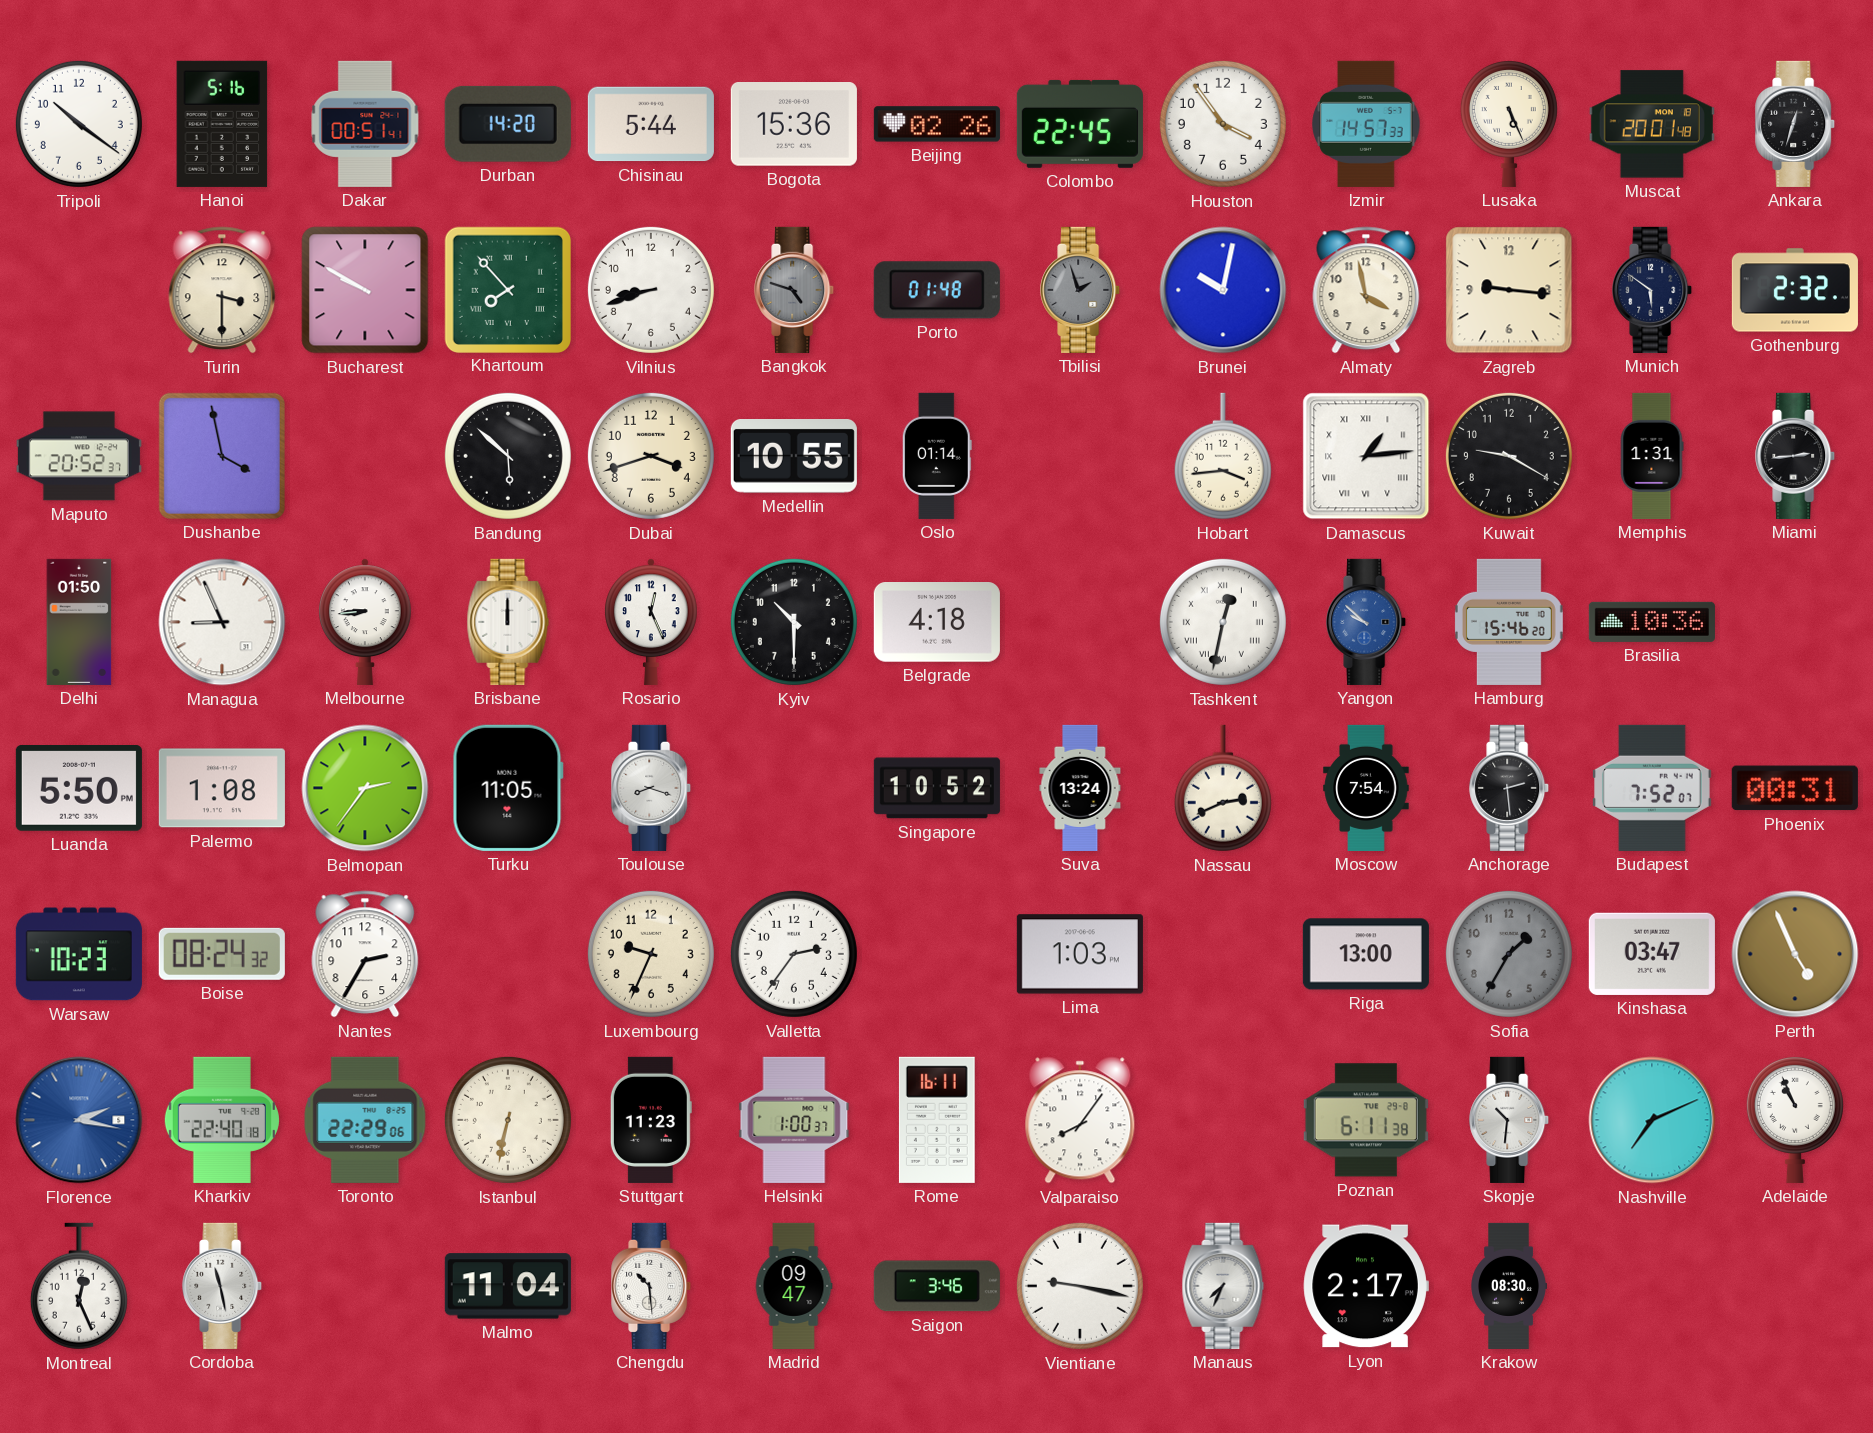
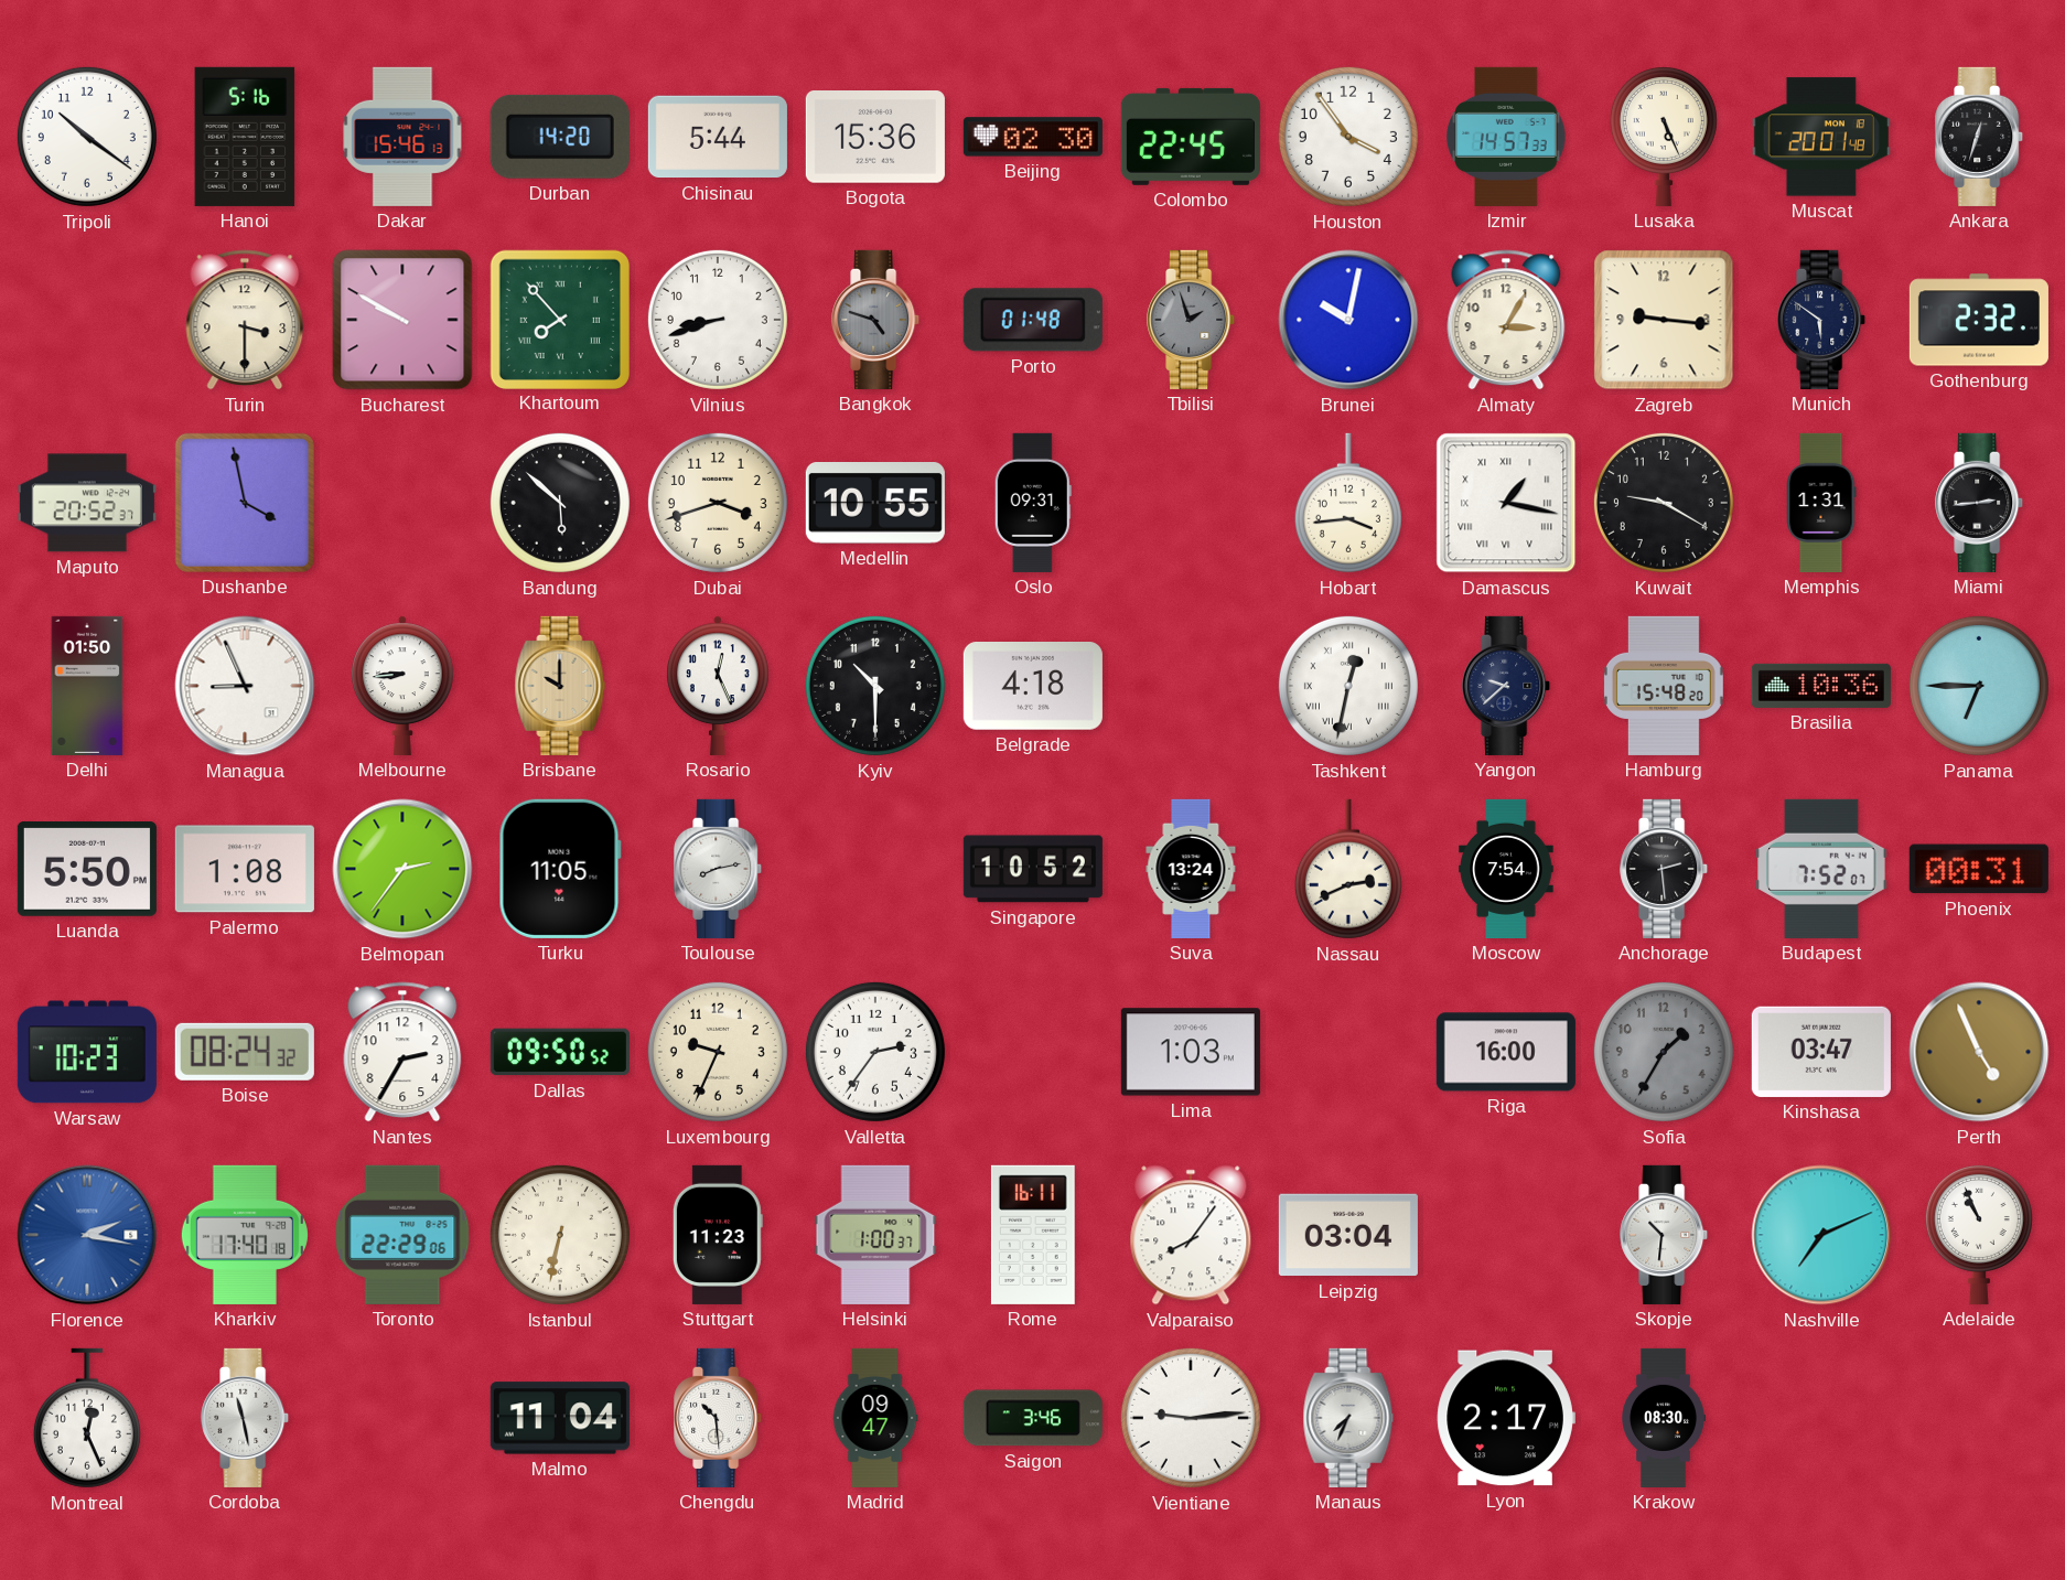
Dakar: 00:51 -> 15:46
Beijing: 02:26 -> 02:30
Almaty: 3:58 -> 3:05
Oslo: 01:14 -> 09:31
Damascus: 1:14 -> 1:17
Brisbane: 12:00 -> 10:00
Brisbane dial: white -> champagne
Yangon: 9:52 -> 9:38
Yangon dial: blue -> navy
Hamburg: 15:46 -> 15:48
Panama: none -> 6:45
Toulouse: 8:18 -> 8:13
Dallas: none -> 09:50
Riga: 13:00 -> 16:00
Kharkiv: 22:40 -> 17:40
Leipzig: none -> 03:04
Poznan: 6:11 -> none
Vientiane: 9:17 -> 9:14
